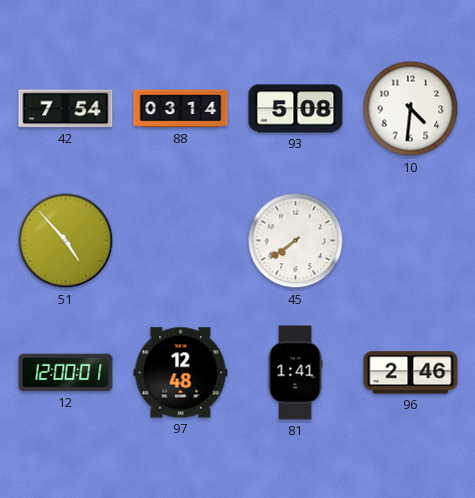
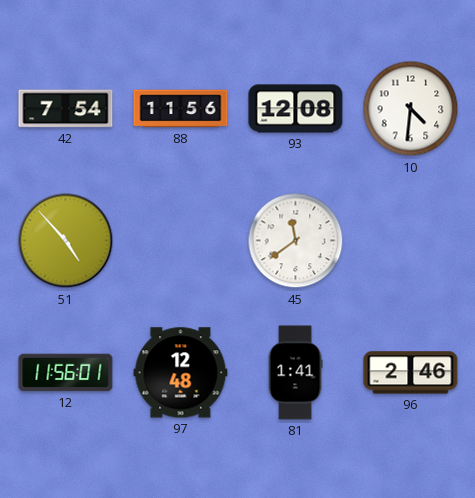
88: 03:14 -> 11:56
93: 5:08 -> 12:08
45: 7:39 -> 11:39
12: 12:00 -> 11:56
